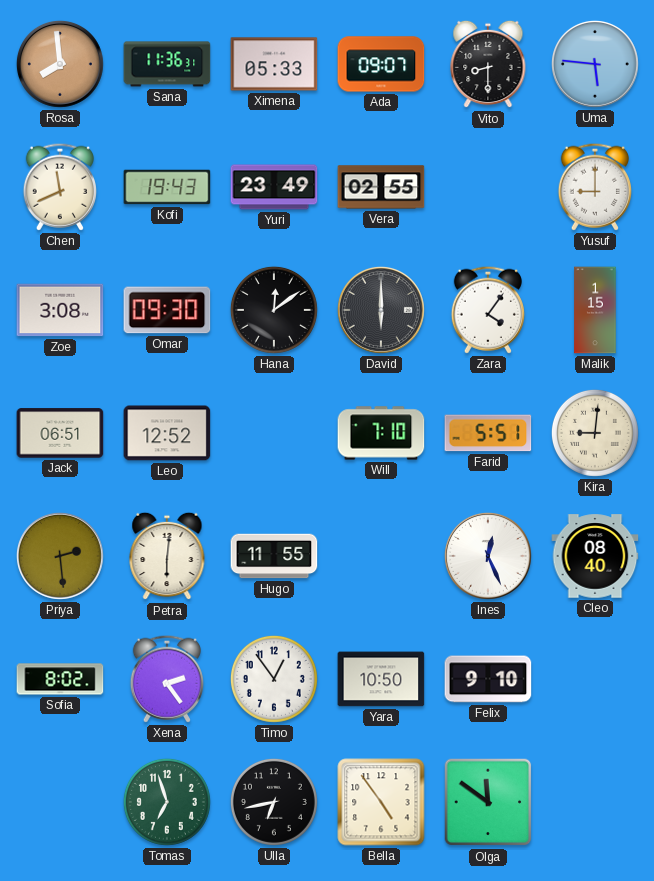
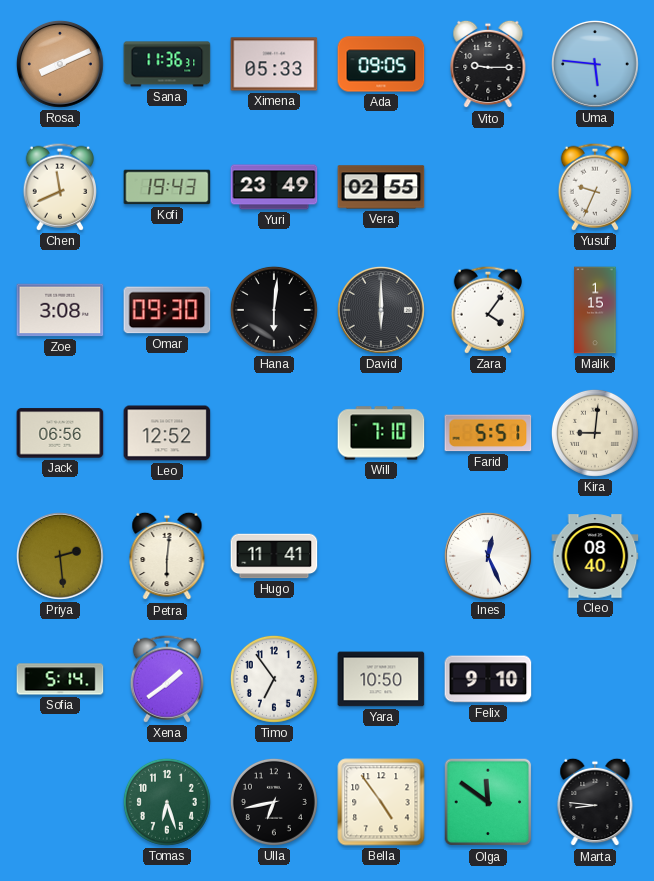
Rosa: 7:59 -> 8:11
Ada: 09:07 -> 09:05
Vito: 8:30 -> 9:15
Yusuf: 9:00 -> 9:34
Hana: 12:09 -> 6:01
Jack: 06:51 -> 06:56
Hugo: 11:55 -> 11:41
Sofia: 8:02 -> 5:14
Xena: 2:24 -> 1:39
Timo: 12:54 -> 6:54
Tomas: 6:57 -> 6:27
Marta: none -> 8:46
